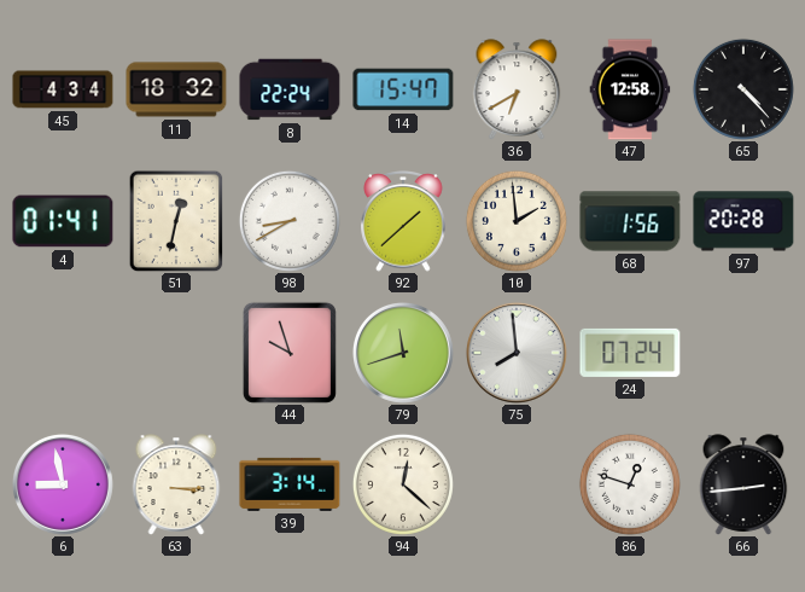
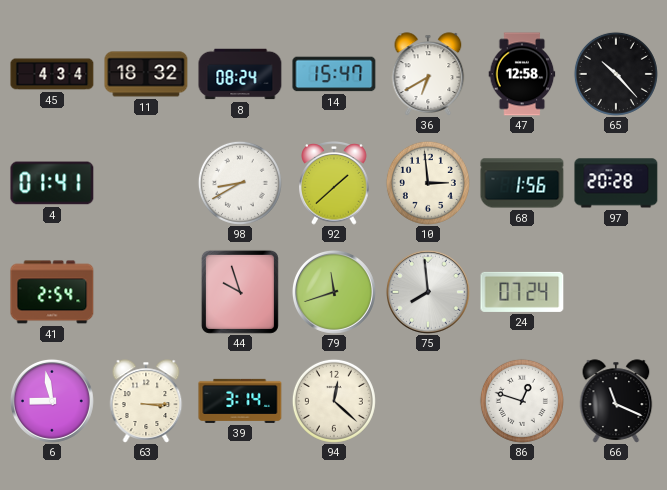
8: 22:24 -> 08:24
65: 4:23 -> 10:23
51: 12:32 -> none
10: 1:59 -> 2:59
41: none -> 2:54
66: 2:44 -> 11:19
